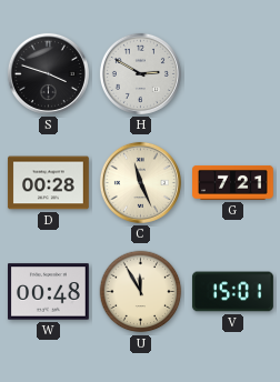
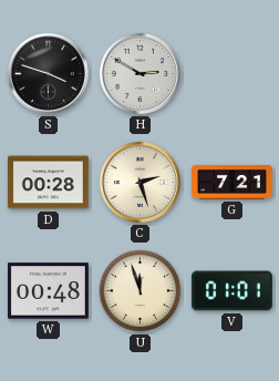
C: 11:26 -> 2:27
U: 11:55 -> 11:57
V: 15:01 -> 01:01
